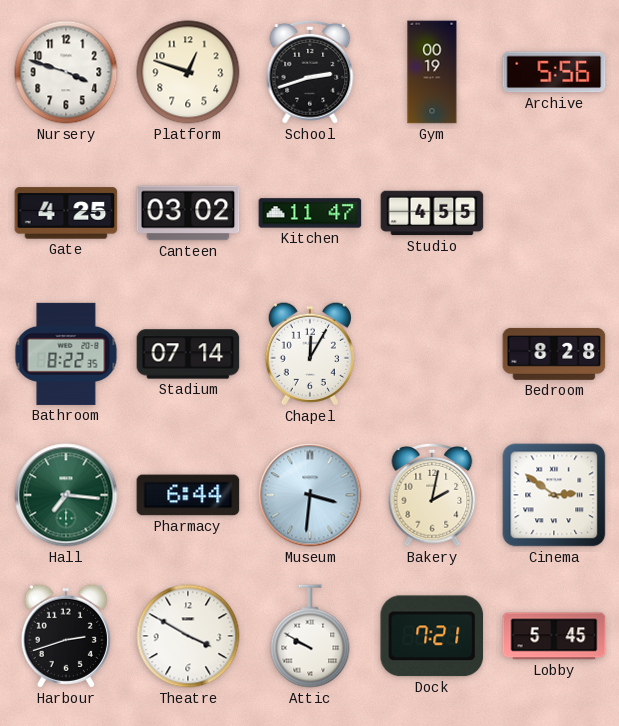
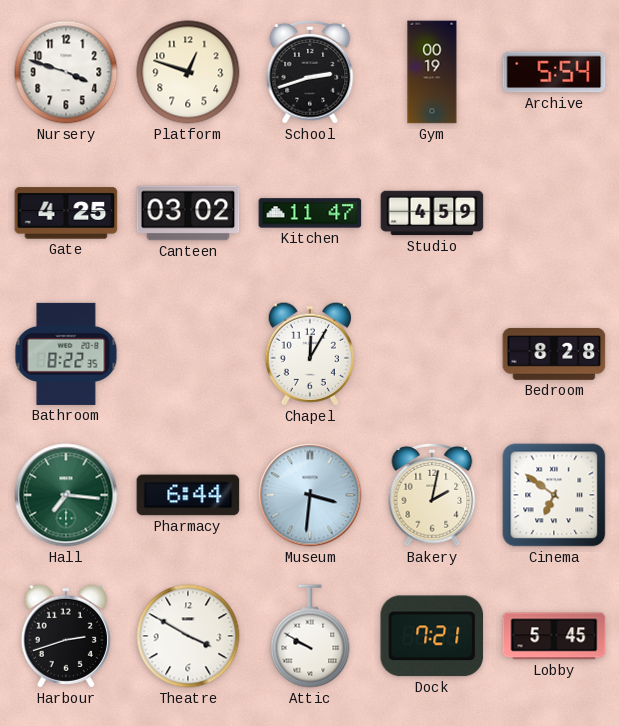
Archive: 5:56 -> 5:54
Studio: 4:55 -> 4:59
Stadium: 07:14 -> none
Cinema: 2:51 -> 6:51
